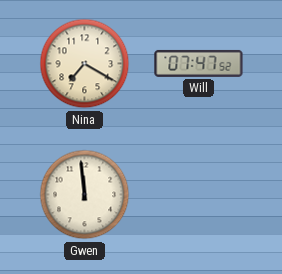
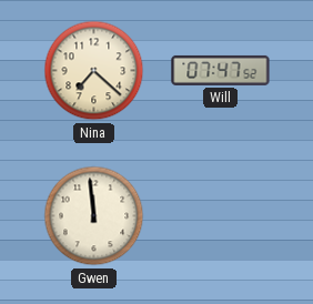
Nina: 7:20 -> 7:22
